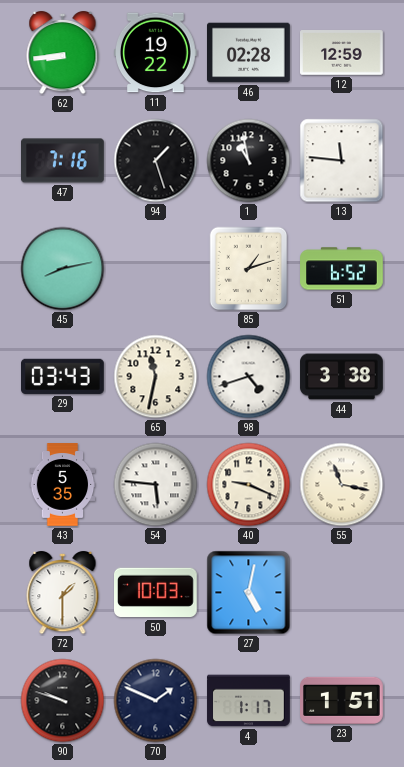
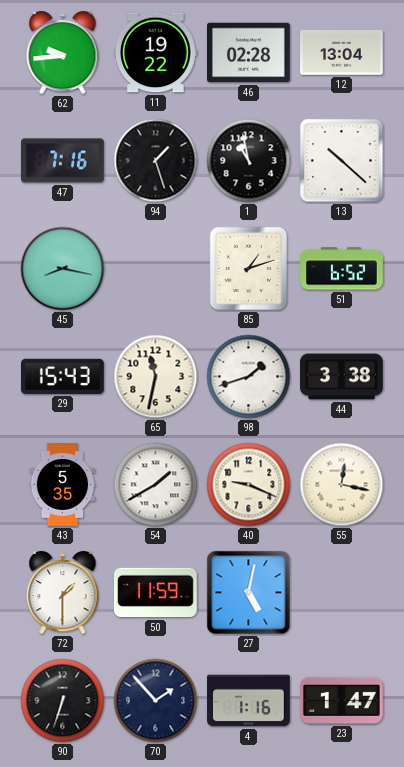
62: 8:44 -> 9:44
12: 12:59 -> 13:04
13: 11:46 -> 10:22
45: 8:13 -> 8:17
29: 03:43 -> 15:43
98: 4:42 -> 1:42
54: 5:46 -> 1:40
55: 11:17 -> 12:17
50: 10:03 -> 11:59
90: 9:48 -> 6:33
70: 1:49 -> 1:53
4: 1:17 -> 1:16
23: 1:51 -> 1:47
